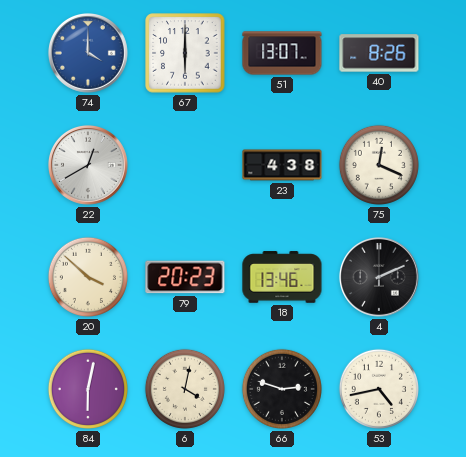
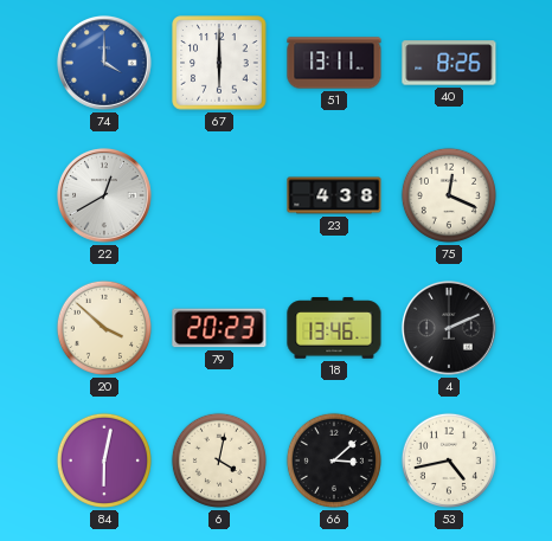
51: 13:07 -> 13:11
66: 2:48 -> 3:08
